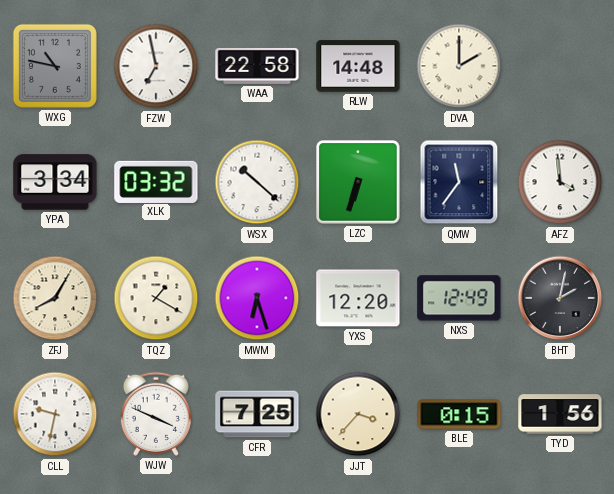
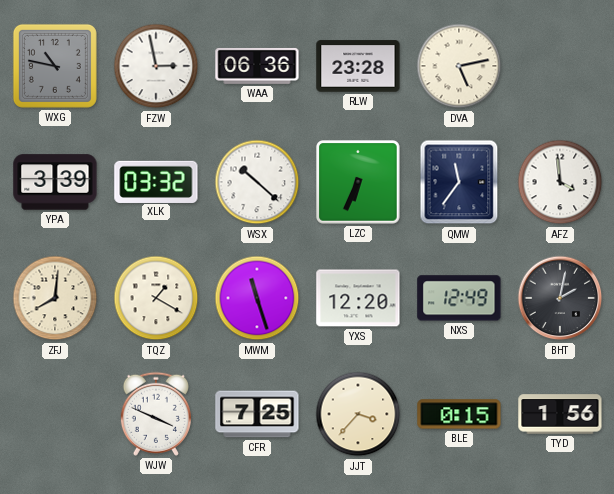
FZW: 6:58 -> 2:58
WAA: 22:58 -> 06:36
RLW: 14:48 -> 23:28
DVA: 2:00 -> 5:13
YPA: 3:34 -> 3:39
LZC: 6:33 -> 6:34
ZFJ: 8:05 -> 8:01
MWM: 6:27 -> 11:27
CLL: 9:32 -> none
